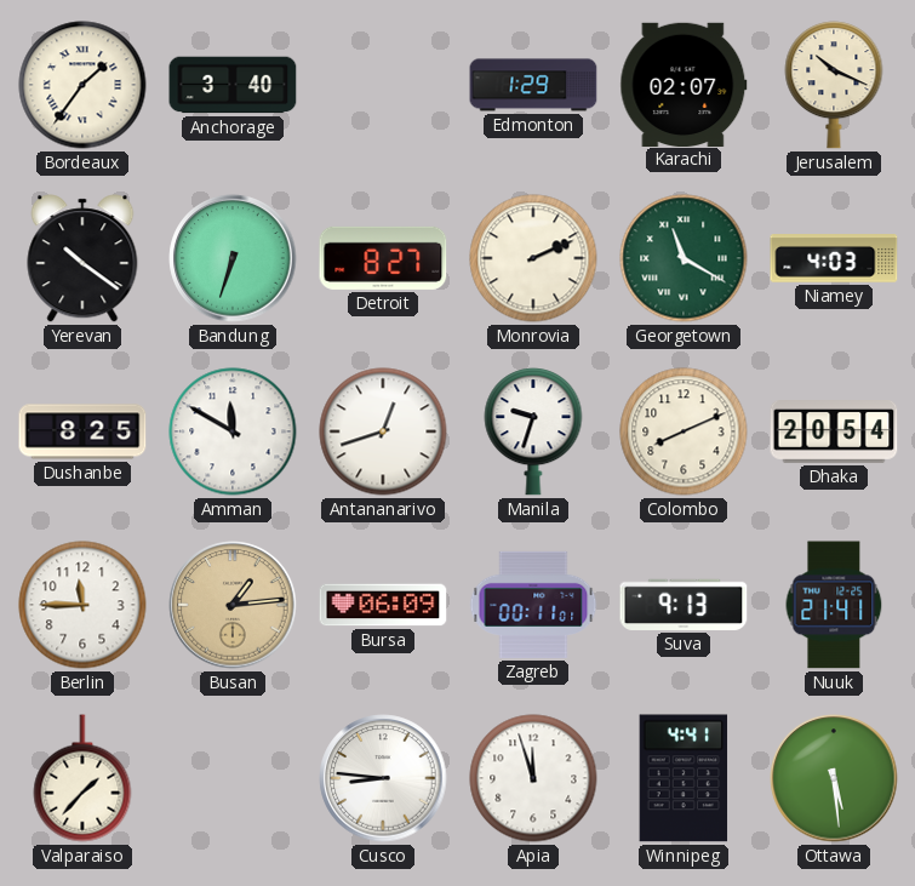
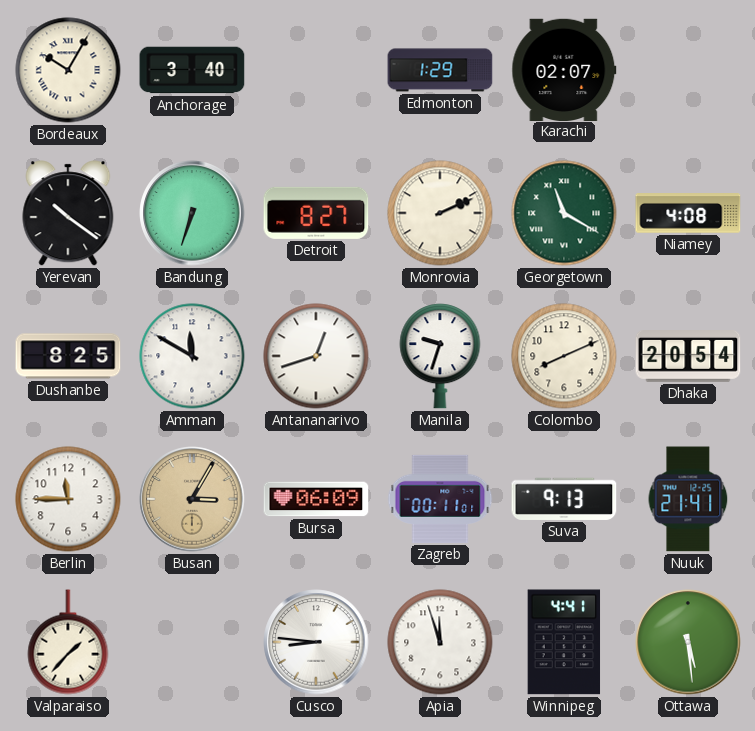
Bordeaux: 1:36 -> 10:05
Jerusalem: 10:19 -> none
Niamey: 4:03 -> 4:08
Busan: 1:14 -> 3:05
